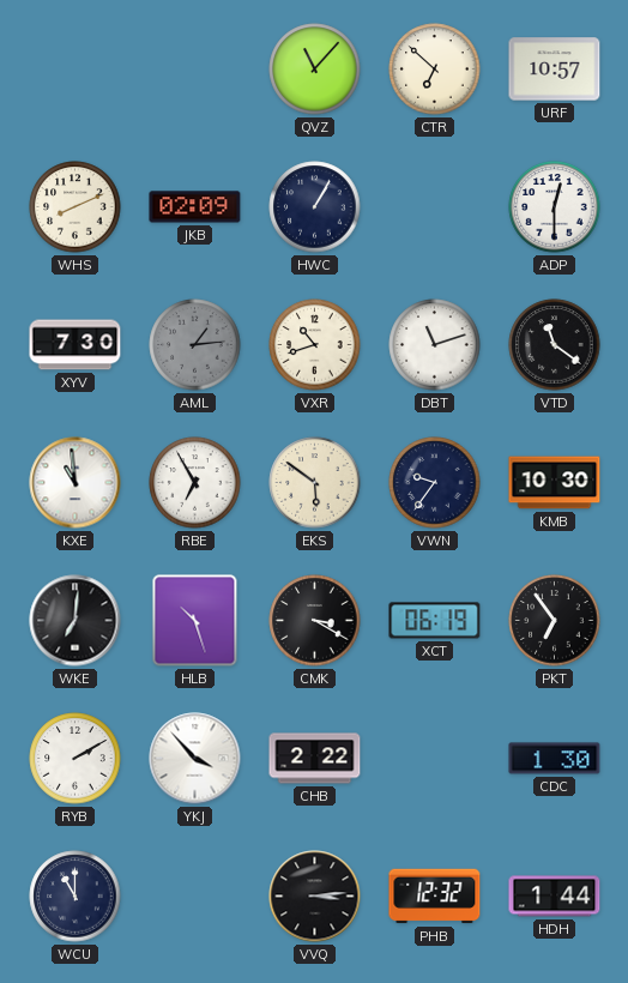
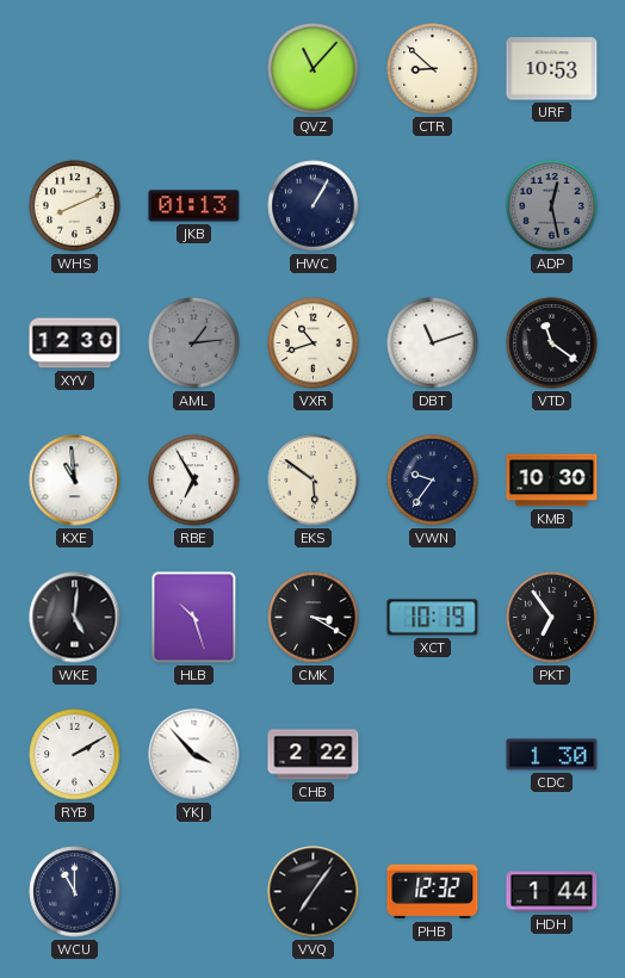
CTR: 6:52 -> 8:52
URF: 10:57 -> 10:53
JKB: 02:09 -> 01:13
ADP: 12:30 -> 12:28
ADP dial: white -> grey
XYV: 7:30 -> 12:30
WKE: 7:01 -> 5:01
XCT: 06:19 -> 10:19
VVQ: 3:14 -> 7:06
